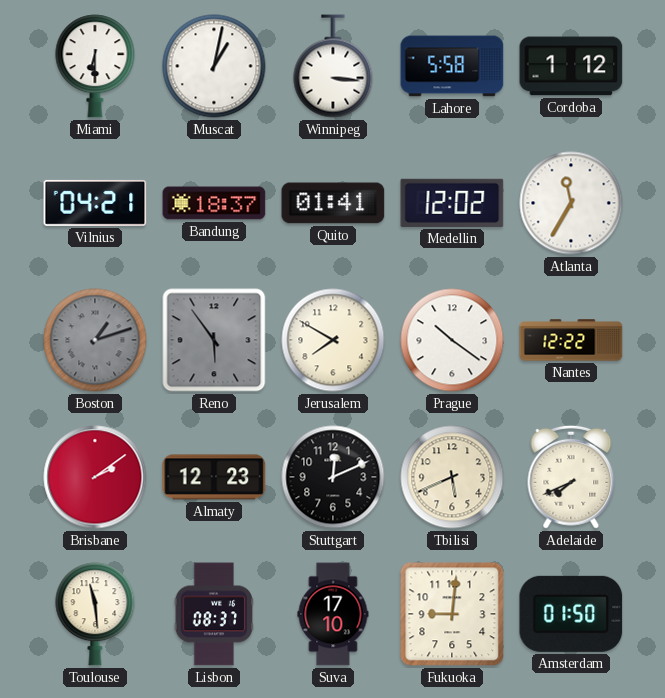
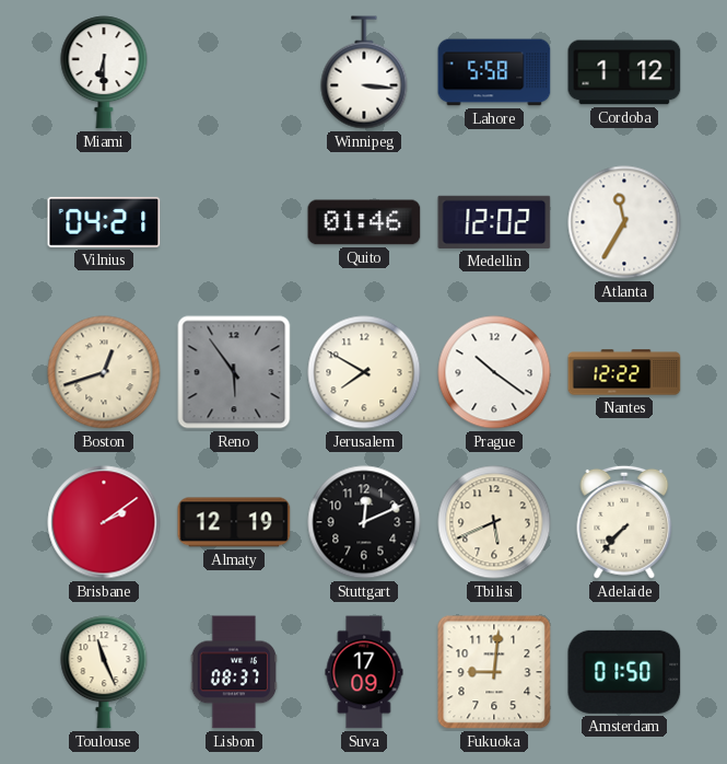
Muscat: 1:02 -> none
Bandung: 18:37 -> none
Quito: 01:41 -> 01:46
Boston: 1:12 -> 12:42
Boston dial: grey -> cream
Almaty: 12:23 -> 12:19
Adelaide: 7:41 -> 7:37
Toulouse: 11:29 -> 11:26
Suva: 17:10 -> 17:09
